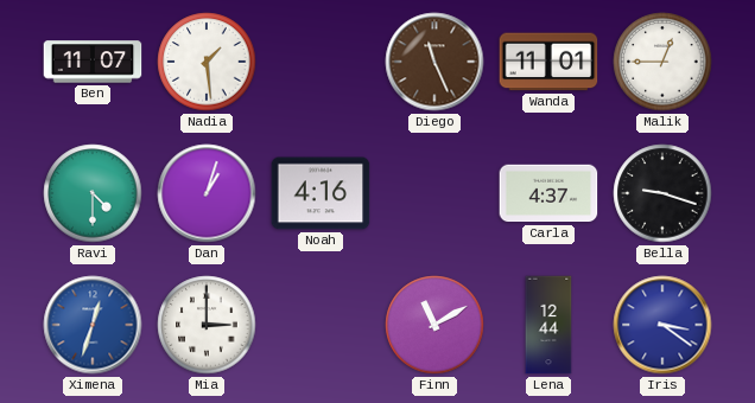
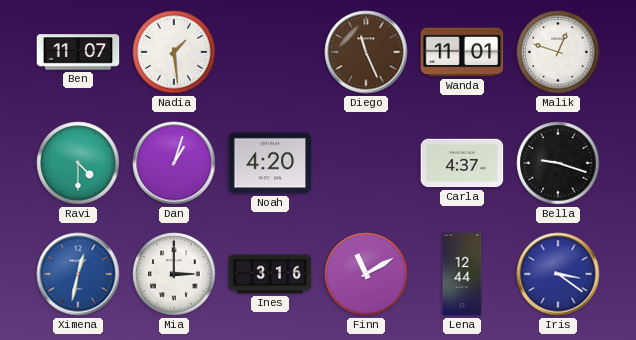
Malik: 12:45 -> 12:48
Noah: 4:16 -> 4:20
Ximena: 12:33 -> 12:32
Ines: none -> 3:16
